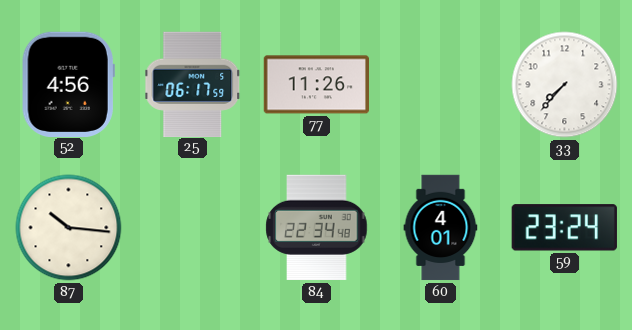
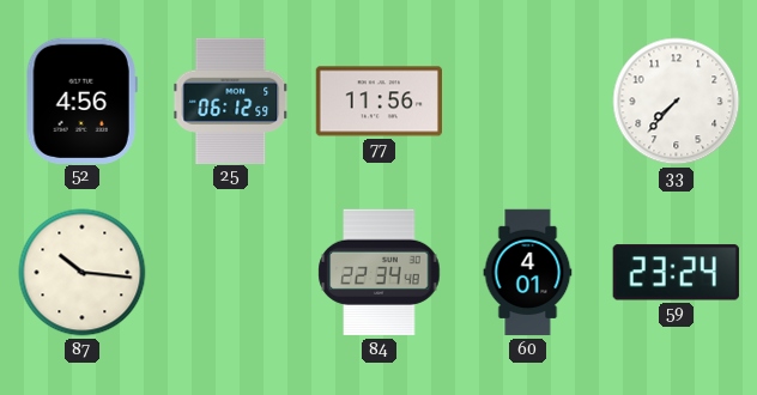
25: 06:17 -> 06:12
77: 11:26 -> 11:56
